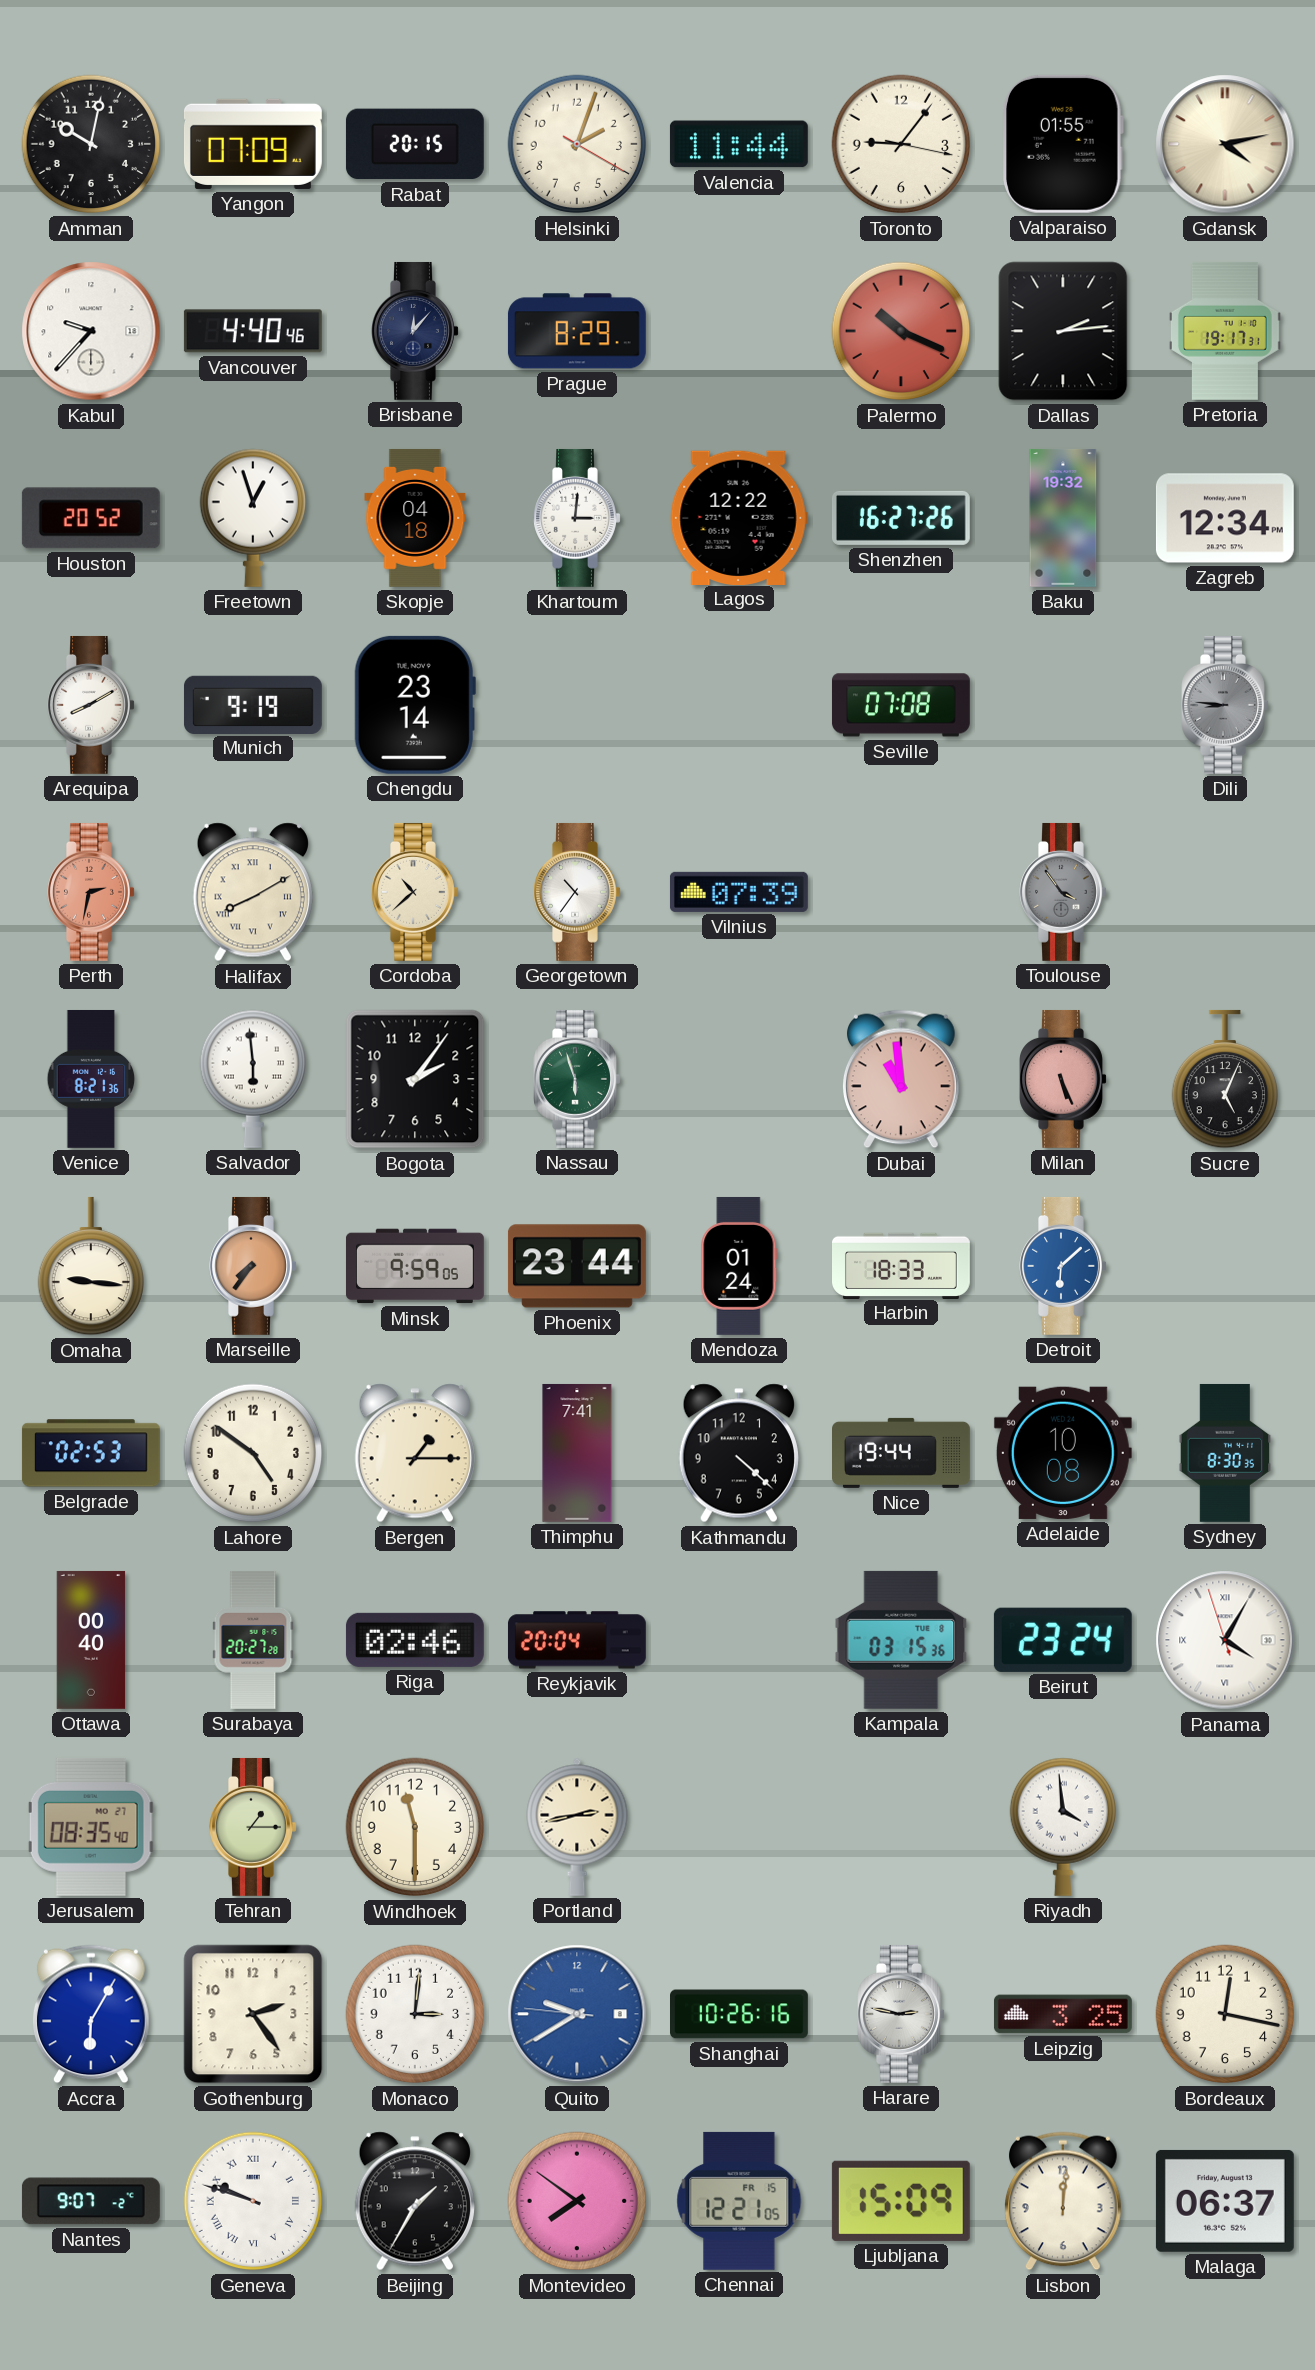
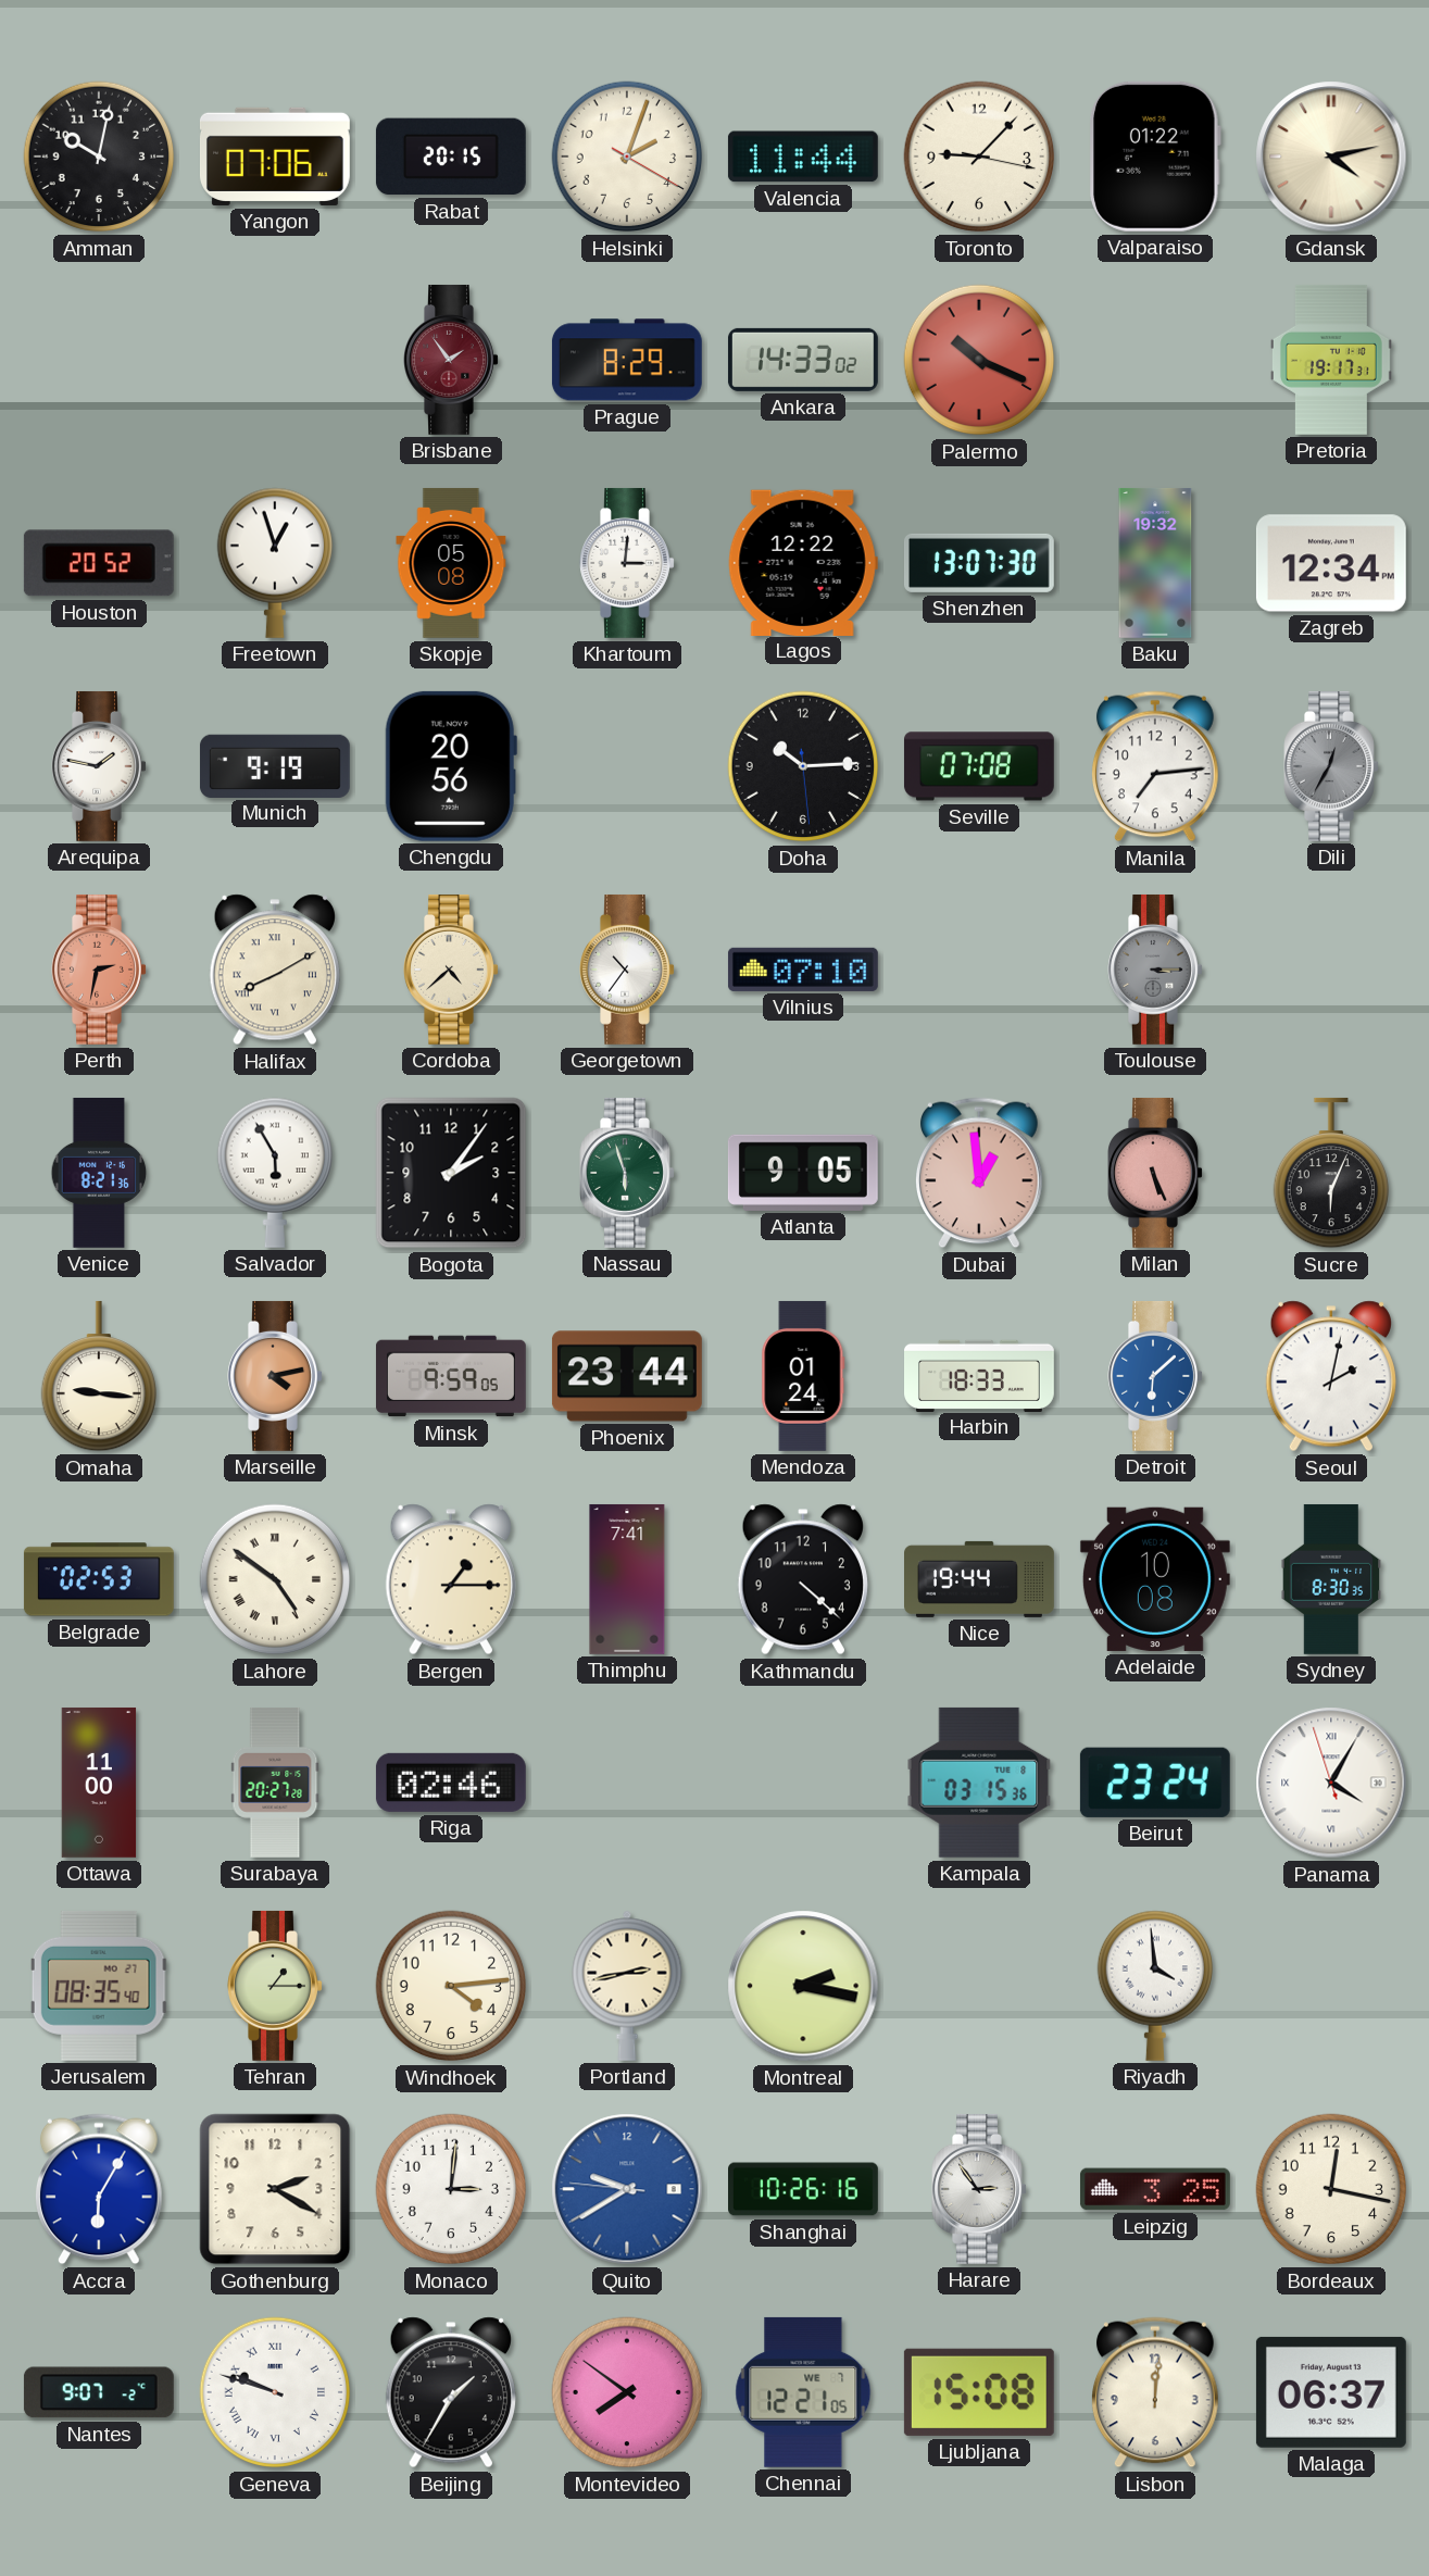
Yangon: 07:09 -> 07:06
Toronto: 9:06 -> 9:07
Valparaiso: 01:55 -> 01:22
Kabul: 9:37 -> none
Vancouver: 4:40 -> none
Brisbane: 12:07 -> 1:54
Brisbane dial: navy -> burgundy
Ankara: none -> 14:33
Dallas: 2:14 -> none
Skopje: 04:18 -> 05:08
Shenzhen: 16:27 -> 13:07
Arequipa: 8:10 -> 1:47
Chengdu: 23:14 -> 20:56
Doha: none -> 10:14
Manila: none -> 7:14
Dili: 8:46 -> 12:35
Cordoba: 10:38 -> 4:38
Vilnius: 07:39 -> 07:10
Toulouse: 3:54 -> 3:15
Salvador: 5:59 -> 5:55
Atlanta: none -> 9:05
Dubai: 10:59 -> 12:59
Sucre: 5:04 -> 6:04
Marseille: 7:36 -> 4:13
Seoul: none -> 2:02
Lahore numerals: Arabic -> Roman
Ottawa: 00:40 -> 11:00
Reykjavik: 20:04 -> none
Windhoek: 11:30 -> 4:14
Montreal: none -> 2:17
Gothenburg: 2:24 -> 2:20
Harare: 2:47 -> 2:54
Chennai date: FR 15 -> WE 7
Ljubljana: 15:09 -> 15:08
